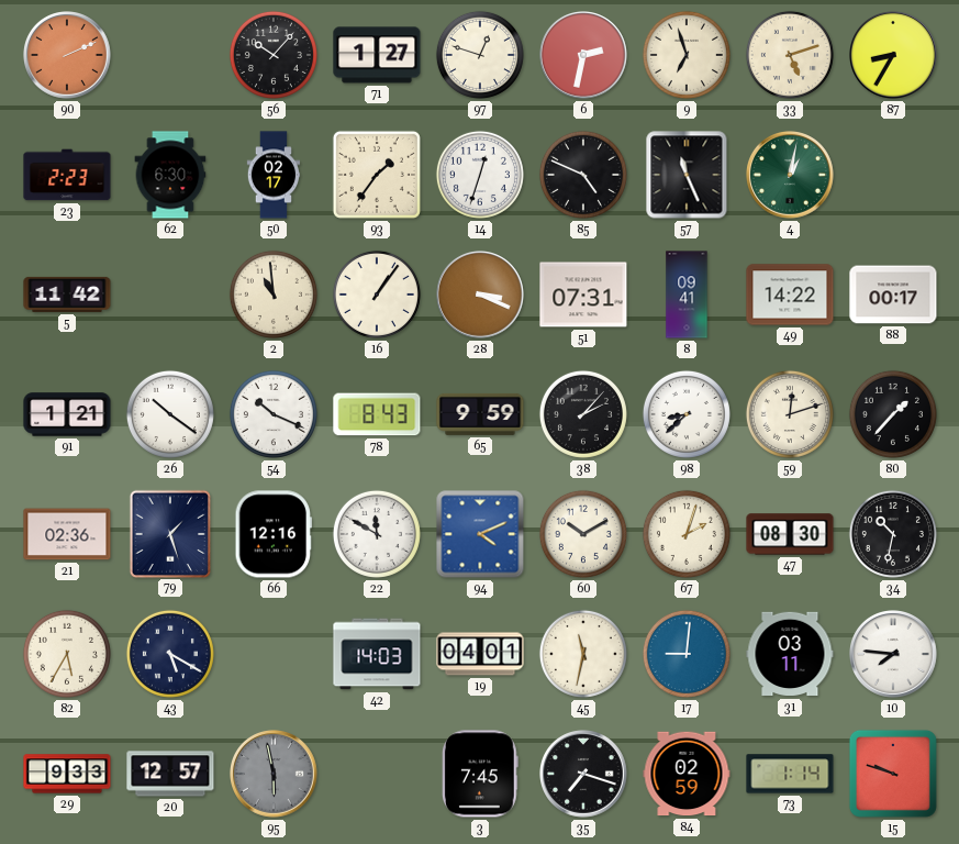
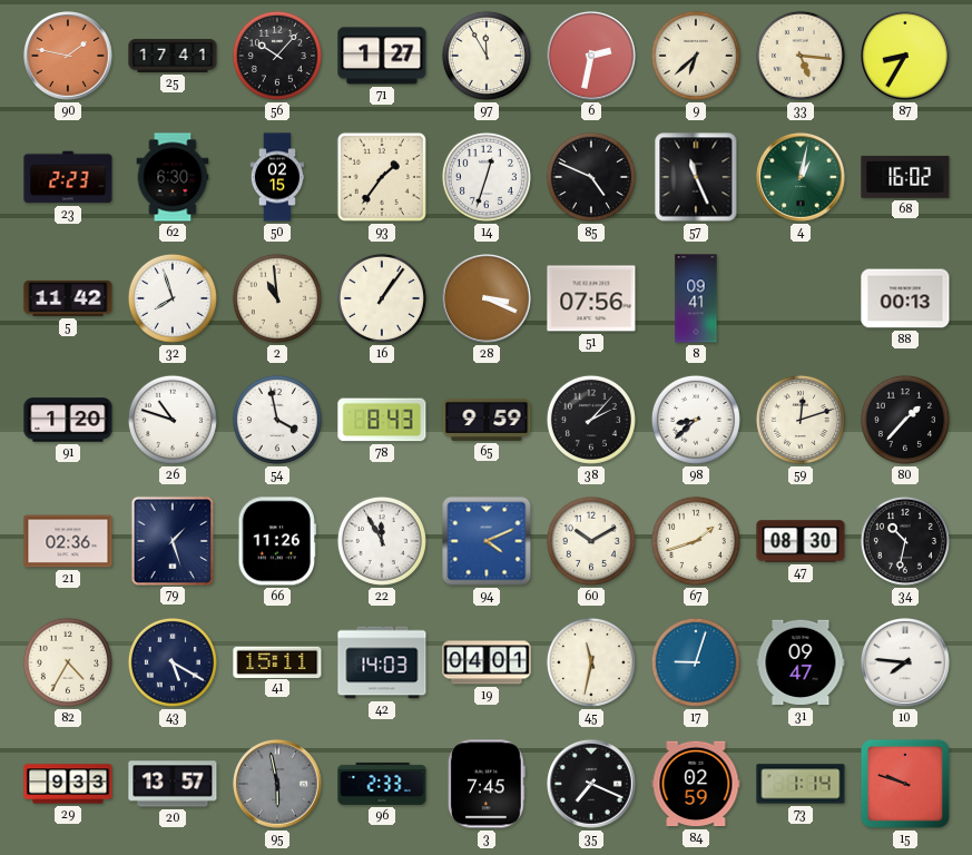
90: 2:11 -> 1:47
25: none -> 17:41
97: 12:48 -> 11:55
9: 6:57 -> 6:38
33: 5:12 -> 5:16
50: 02:17 -> 02:15
68: none -> 16:02
32: none -> 7:57
51: 07:31 -> 07:56
49: 14:22 -> none
88: 00:17 -> 00:13
91: 1:21 -> 1:20
26: 10:21 -> 10:48
54: 10:19 -> 3:58
66: 12:16 -> 11:26
22: 11:50 -> 11:55
67: 2:03 -> 1:42
82: 5:35 -> 4:35
41: none -> 15:11
17: 9:01 -> 9:03
31: 03:11 -> 09:47
20: 12:57 -> 13:57
96: none -> 2:33
35: 7:18 -> 7:19
